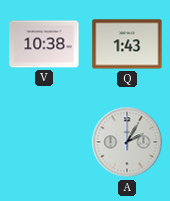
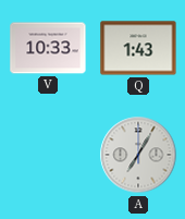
V: 10:38 -> 10:33
A: 2:05 -> 7:05
